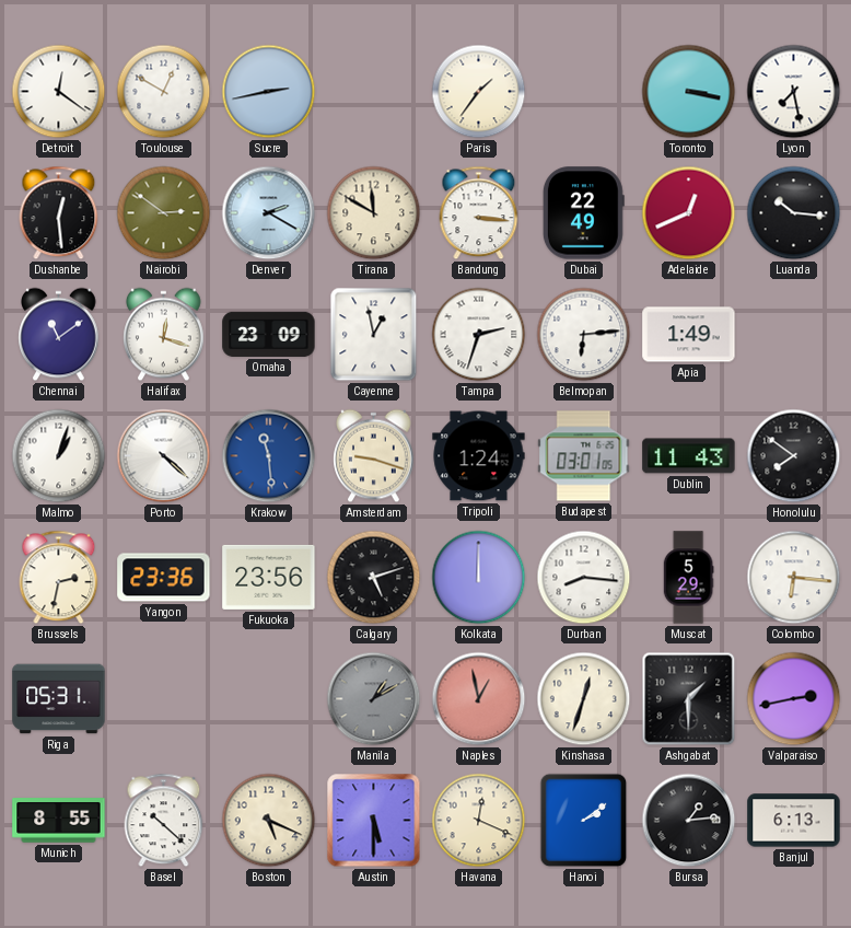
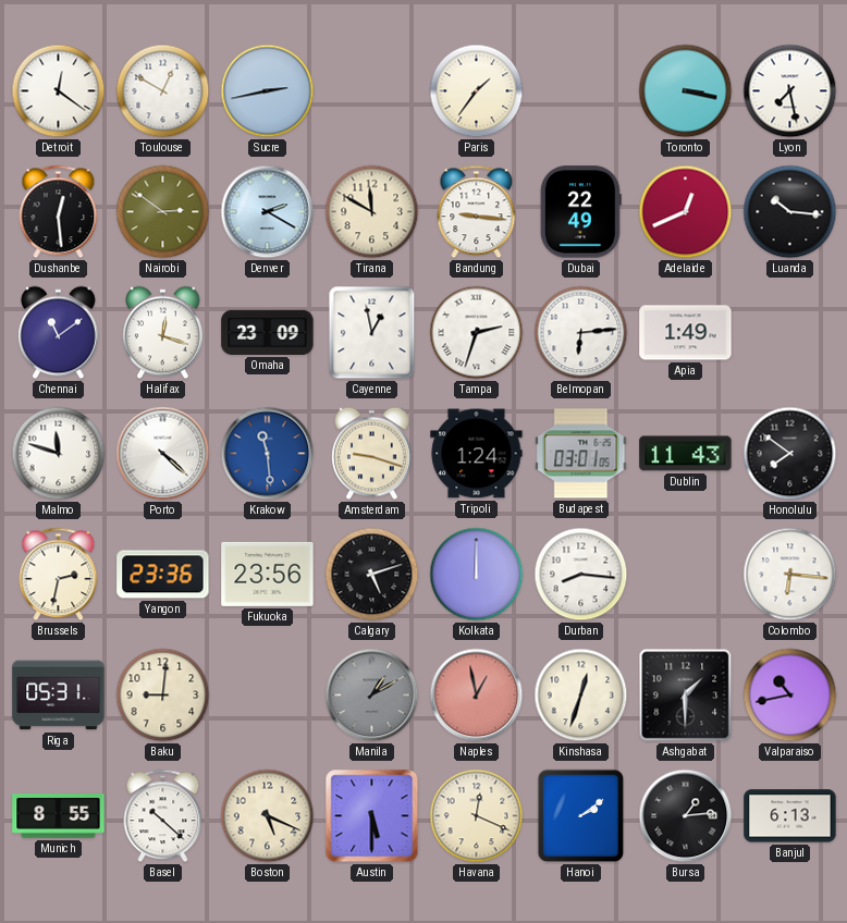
Bandung: 3:16 -> 9:16
Malmo: 1:03 -> 11:48
Muscat: 5:29 -> none
Baku: none -> 9:01
Valparaiso: 2:43 -> 10:43
